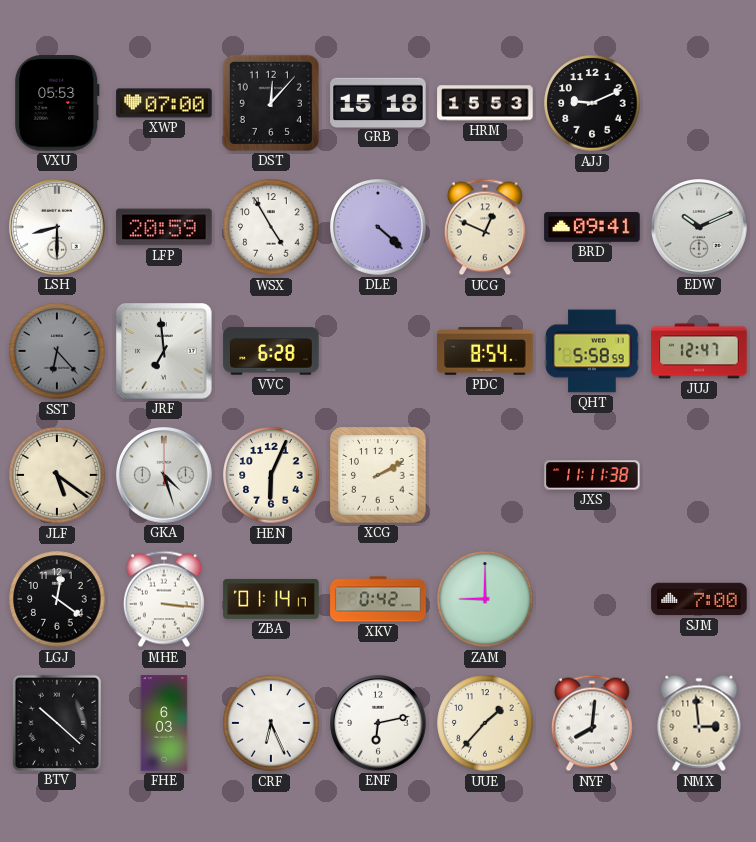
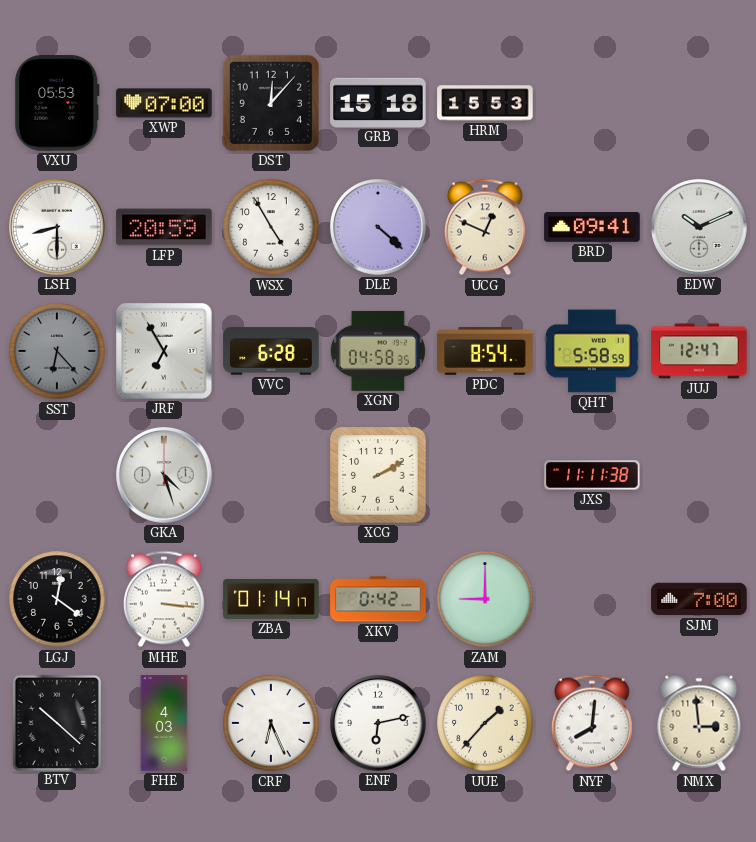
AJJ: 9:11 -> none
JRF: 6:59 -> 6:55
XGN: none -> 04:58
JLF: 5:21 -> none
HEN: 6:04 -> none
FHE: 6:03 -> 4:03
